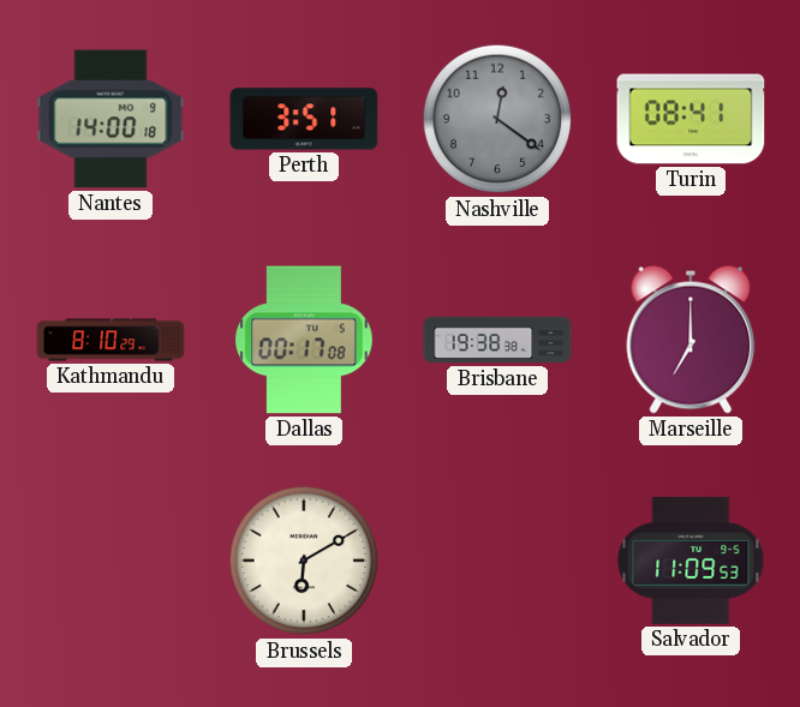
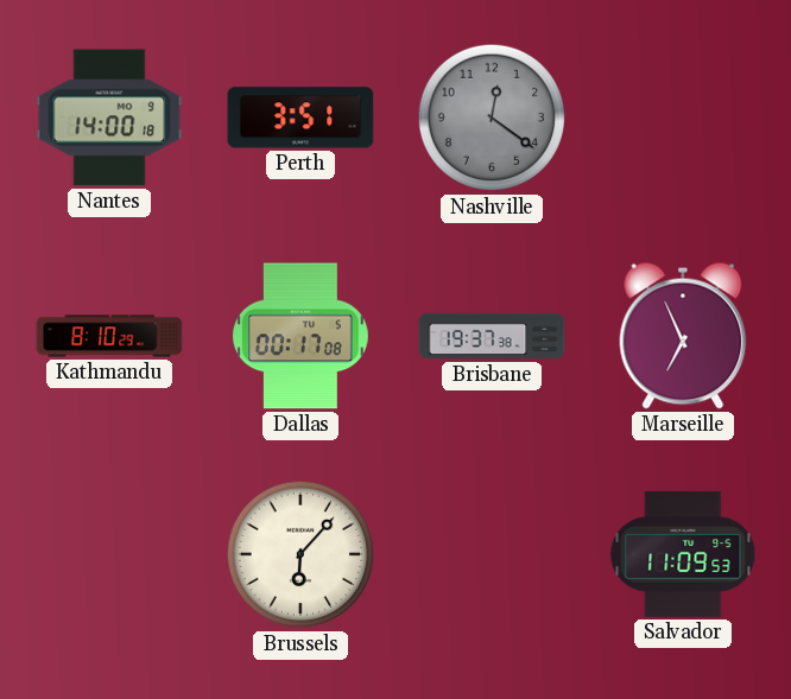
Turin: 08:41 -> none
Brisbane: 19:38 -> 19:37
Marseille: 7:00 -> 6:56
Brussels: 6:10 -> 6:07
